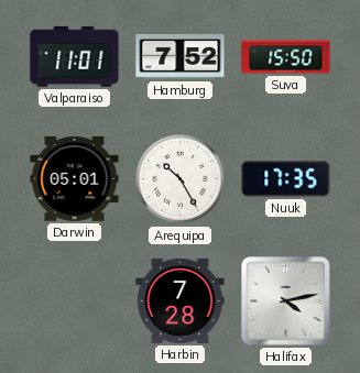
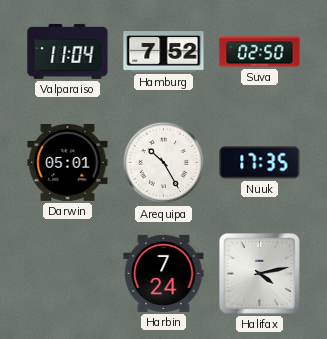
Valparaiso: 11:01 -> 11:04
Suva: 15:50 -> 02:50
Harbin: 7:28 -> 7:24
